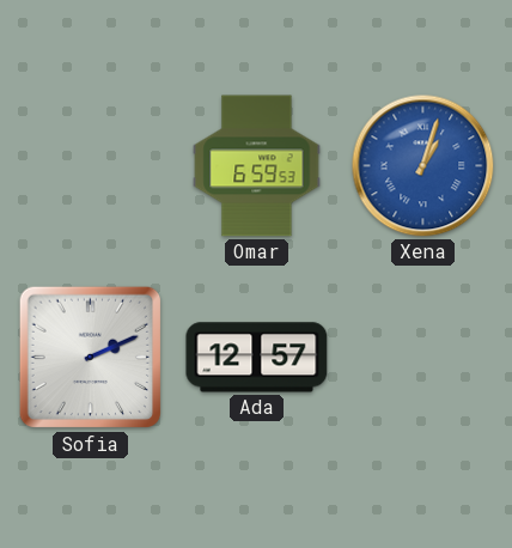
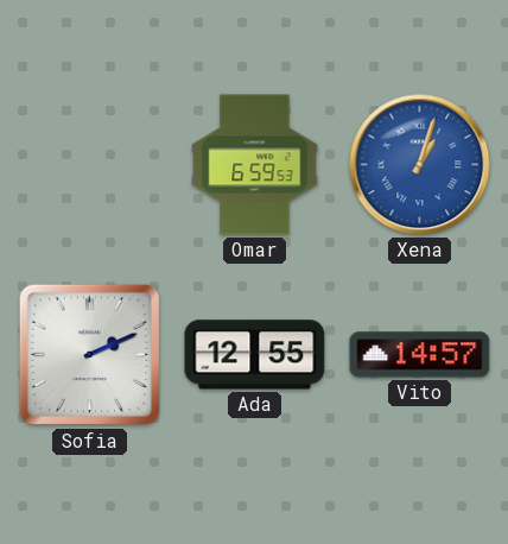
Ada: 12:57 -> 12:55
Vito: none -> 14:57
